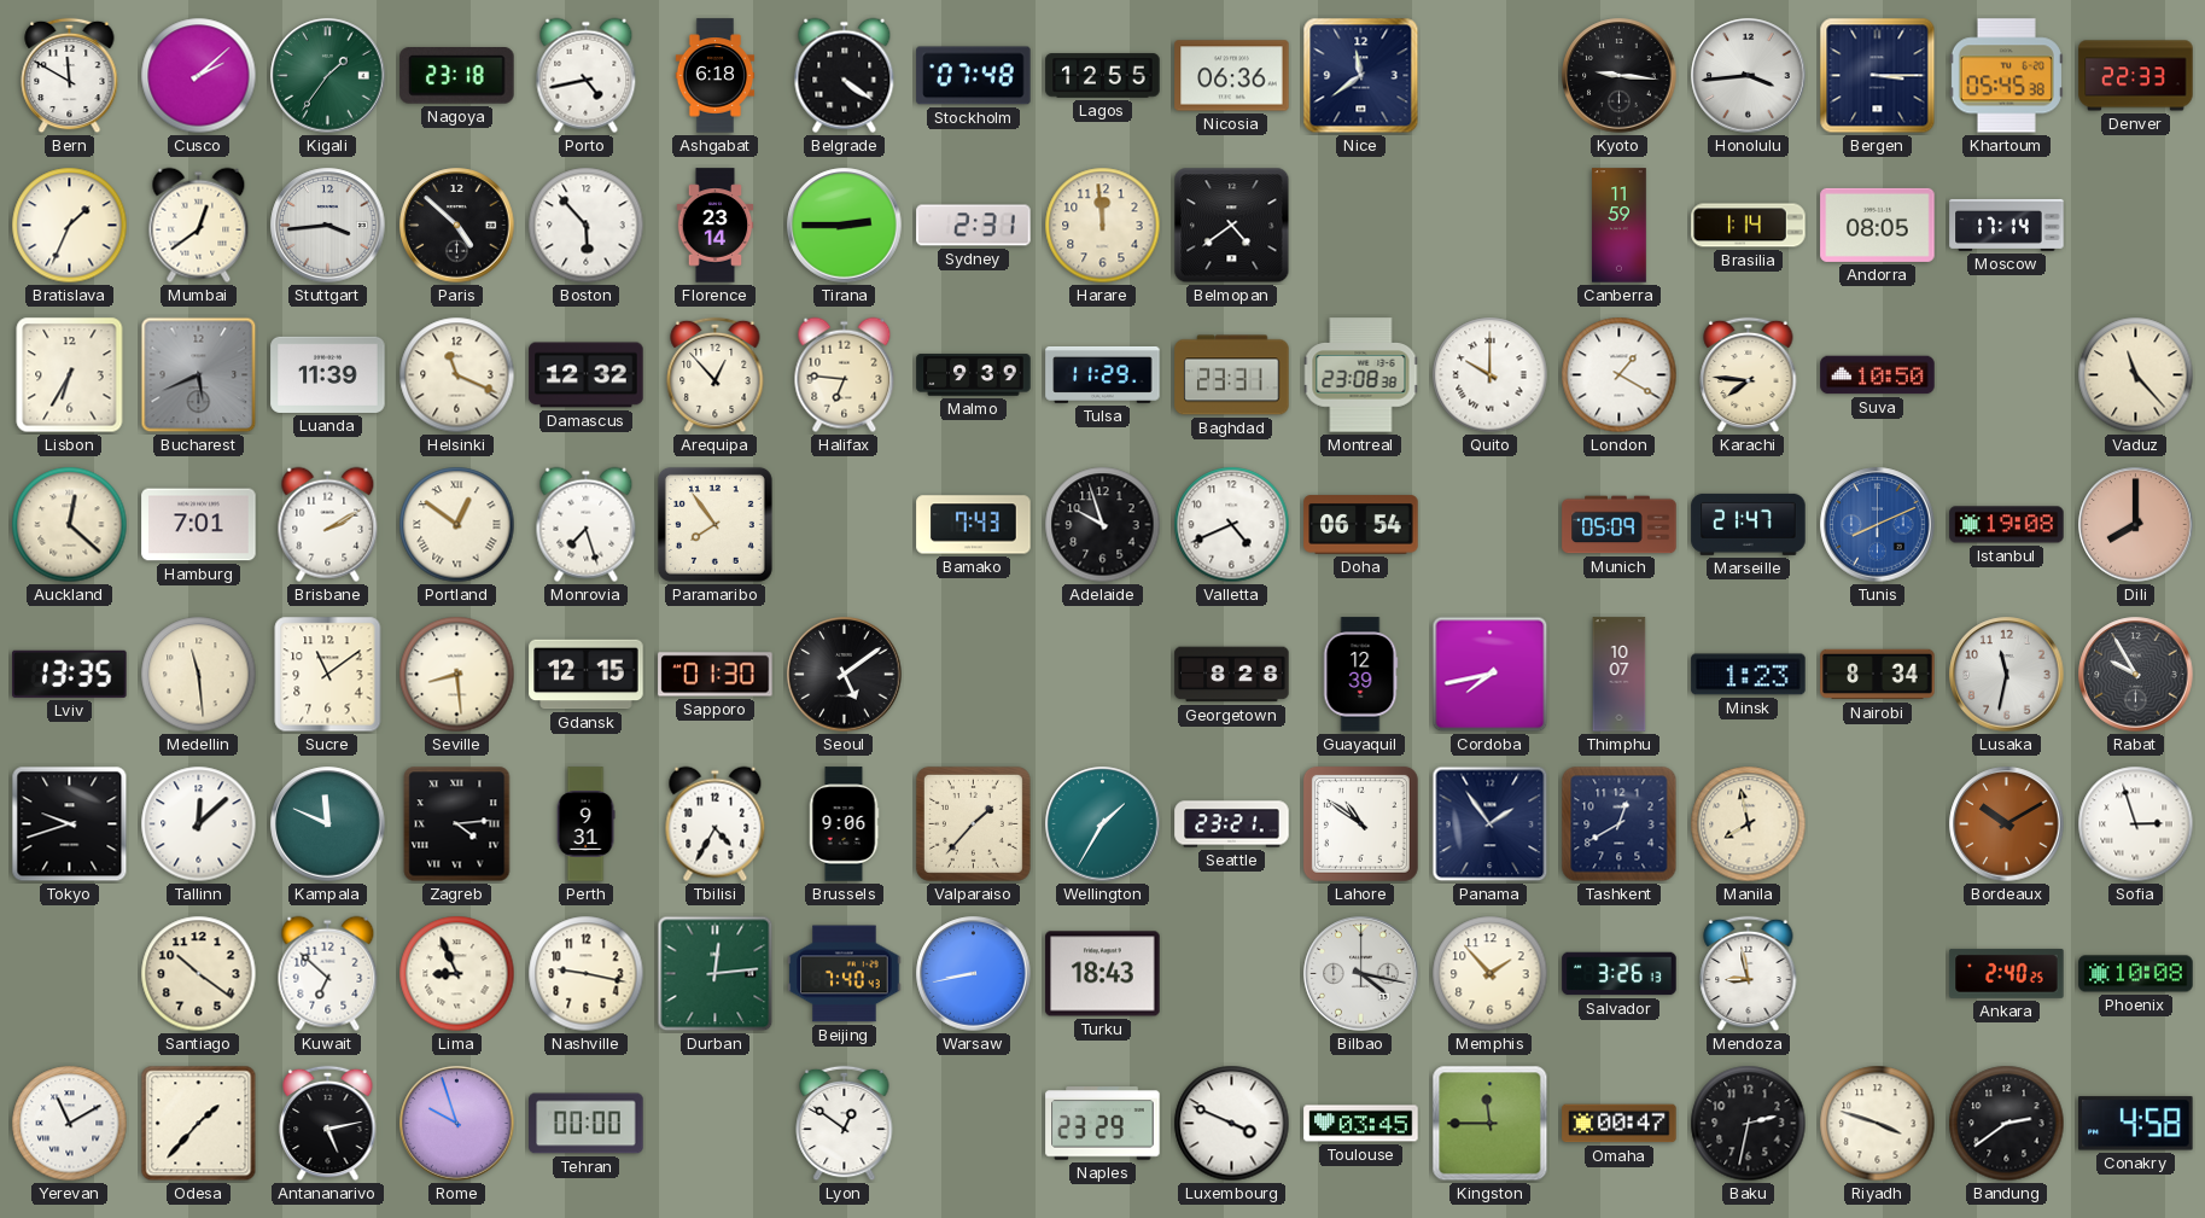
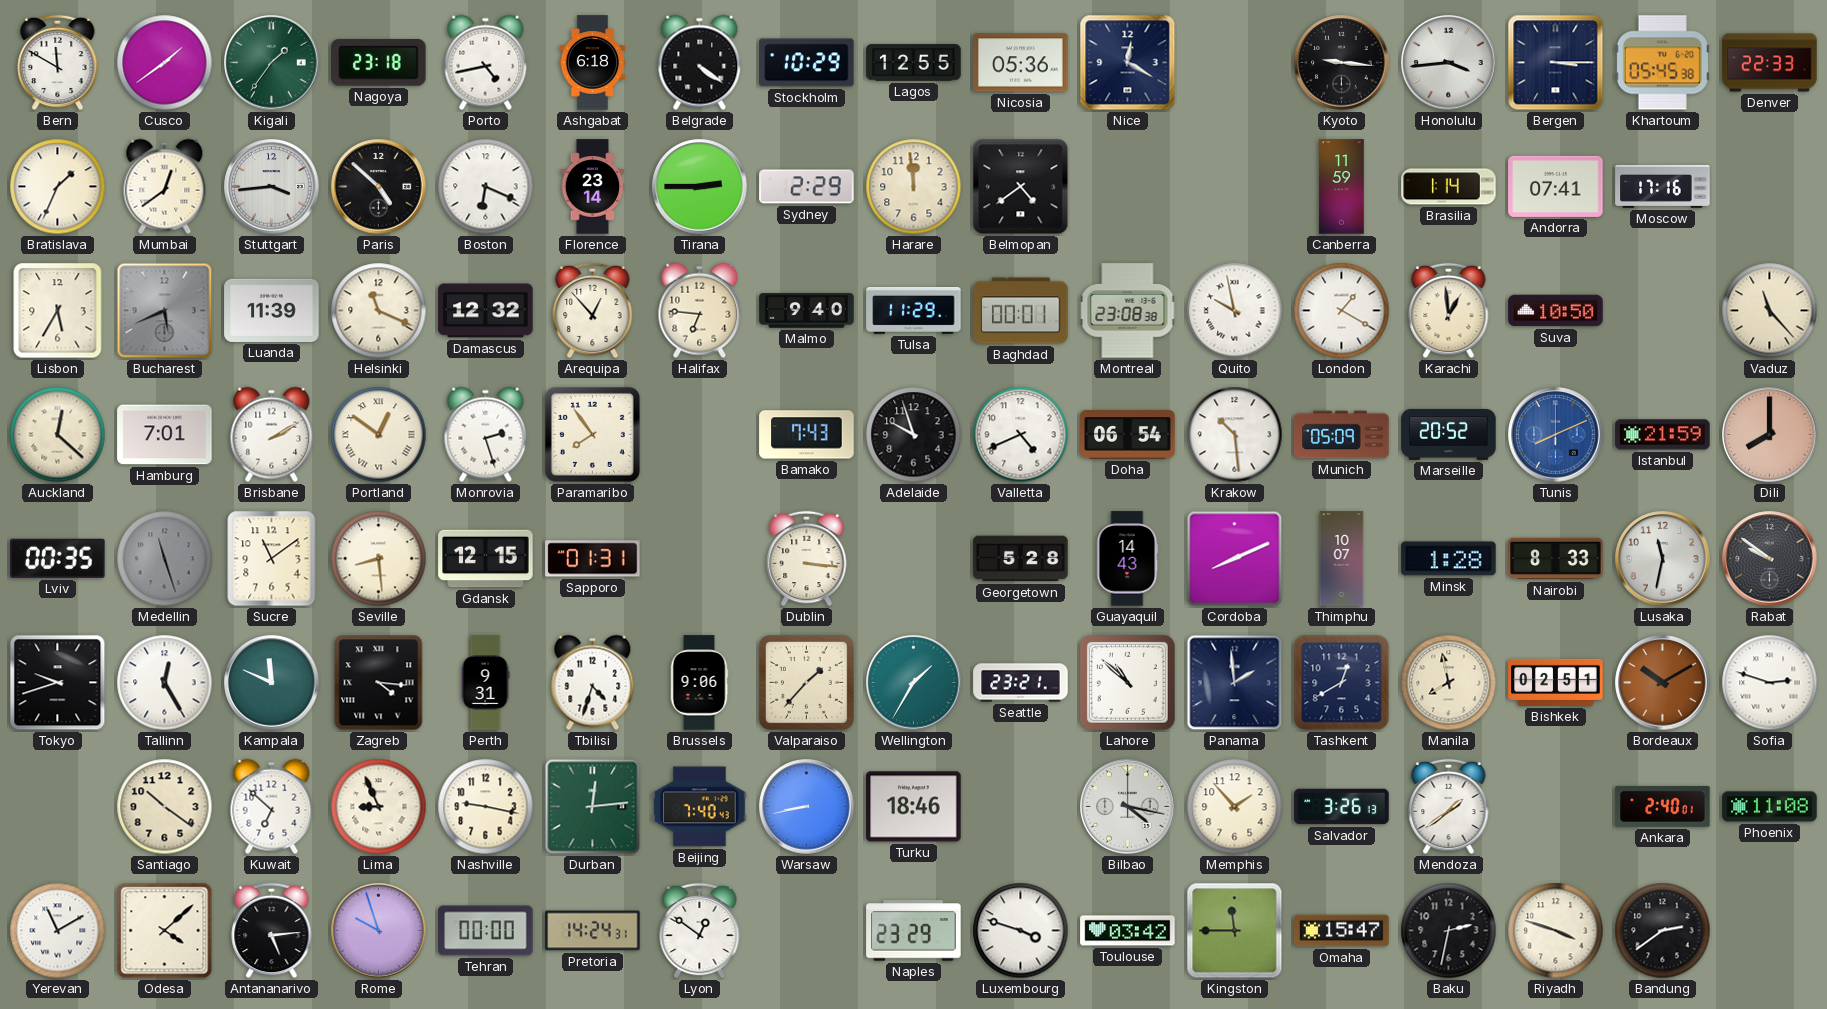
Cusco: 2:08 -> 1:39
Stockholm: 07:48 -> 10:29
Nicosia: 06:36 -> 05:36
Nice: 11:39 -> 12:20
Boston: 5:53 -> 6:19
Sydney: 2:31 -> 2:29
Andorra: 08:05 -> 07:41
Moscow: 17:14 -> 17:16
Lisbon: 6:35 -> 5:35
Malmo: 9:39 -> 9:40
Baghdad: 23:31 -> 00:01
Quito: 10:00 -> 9:58
Karachi: 7:46 -> 12:59
Monrovia: 7:27 -> 2:27
Krakow: none -> 10:29
Marseille: 21:47 -> 20:52
Istanbul: 19:08 -> 21:59
Lviv: 13:35 -> 00:35
Medellin: 11:29 -> 11:27
Medellin dial: cream -> grey
Sapporo: 01:30 -> 01:31
Seoul: 5:09 -> none
Dublin: none -> 3:16
Georgetown: 8:28 -> 5:28
Guayaquil: 12:39 -> 14:43
Cordoba: 7:43 -> 8:11
Minsk: 1:23 -> 1:28
Nairobi: 8:34 -> 8:33
Rabat: 9:55 -> 9:51
Tallinn: 12:08 -> 12:25
Zagreb: 4:14 -> 4:16
Tbilisi: 4:35 -> 4:33
Lahore: 10:51 -> 10:52
Panama: 1:54 -> 1:59
Bishkek: none -> 02:51
Sofia: 2:57 -> 2:48
Turku: 18:43 -> 18:46
Mendoza: 8:58 -> 1:39
Ankara: 2:40:25 -> 2:40:01
Phoenix: 10:08 -> 11:08
Odesa: 1:37 -> 4:08
Antananarivo: 5:13 -> 5:14
Pretoria: none -> 14:24
Luxembourg: 3:49 -> 3:48
Toulouse: 03:45 -> 03:42
Omaha: 00:47 -> 15:47
Conakry: 4:58 -> none
